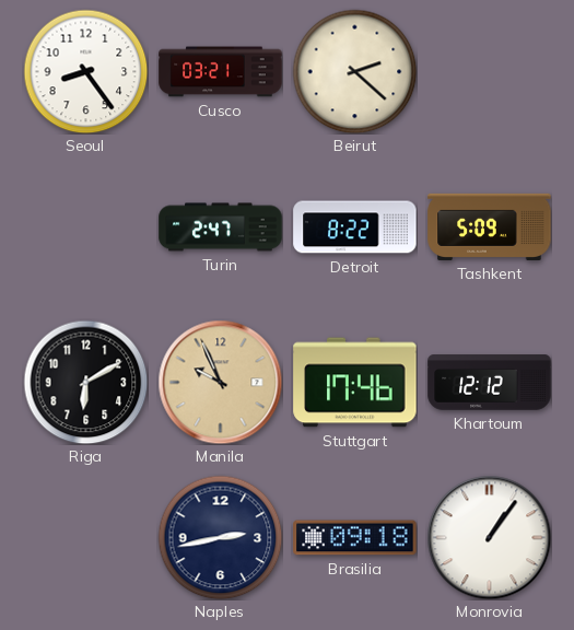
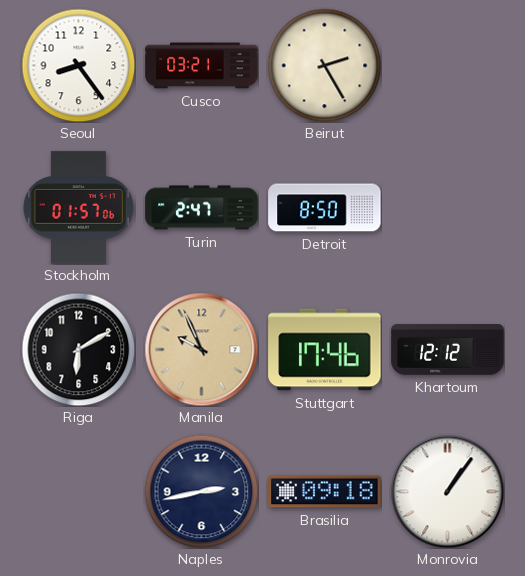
Beirut: 2:22 -> 2:25
Stockholm: none -> 01:57
Detroit: 8:22 -> 8:50
Tashkent: 5:09 -> none
